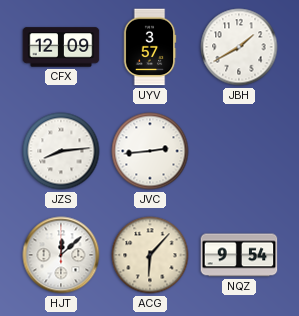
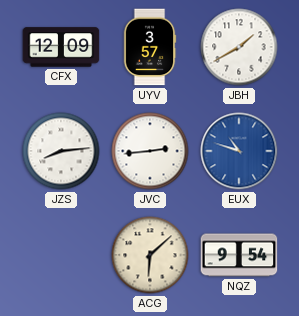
EUX: none -> 10:48
HJT: 12:08 -> none
ACG: 6:07 -> 6:08
